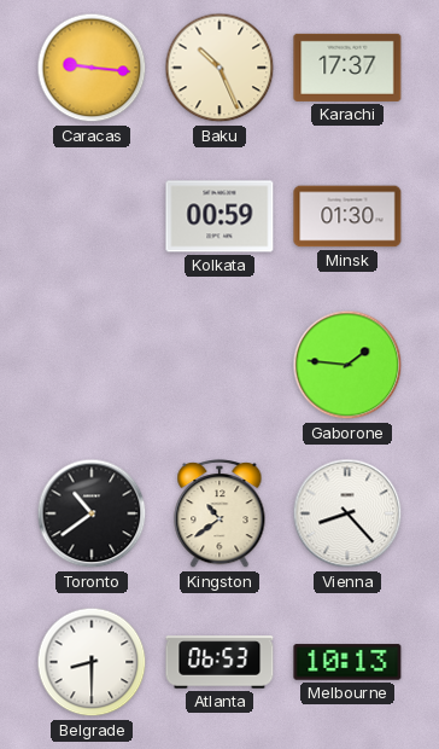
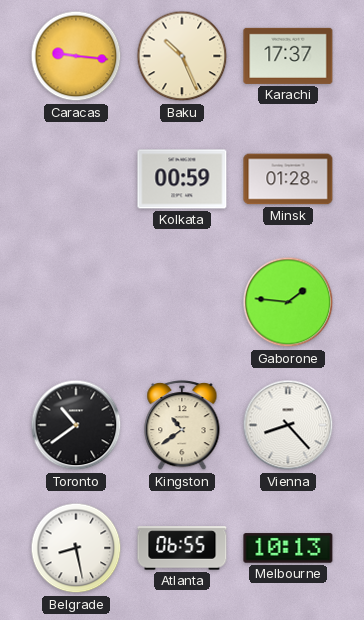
Minsk: 01:30 -> 01:28
Belgrade: 8:30 -> 8:28
Atlanta: 06:53 -> 06:55
